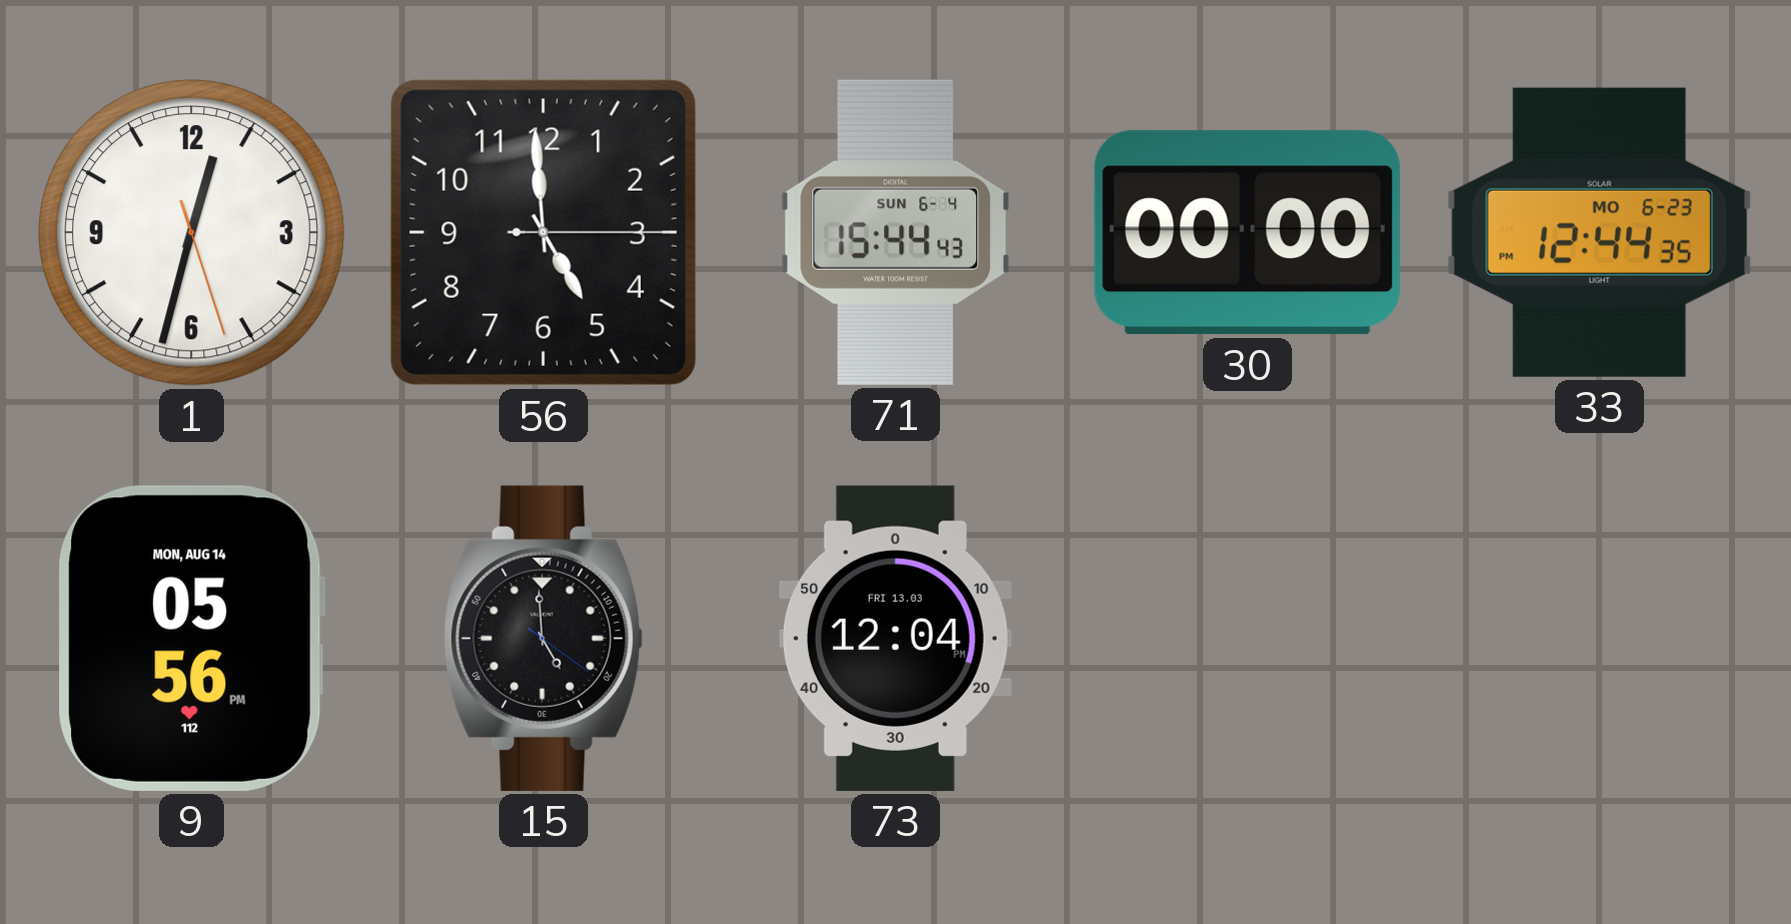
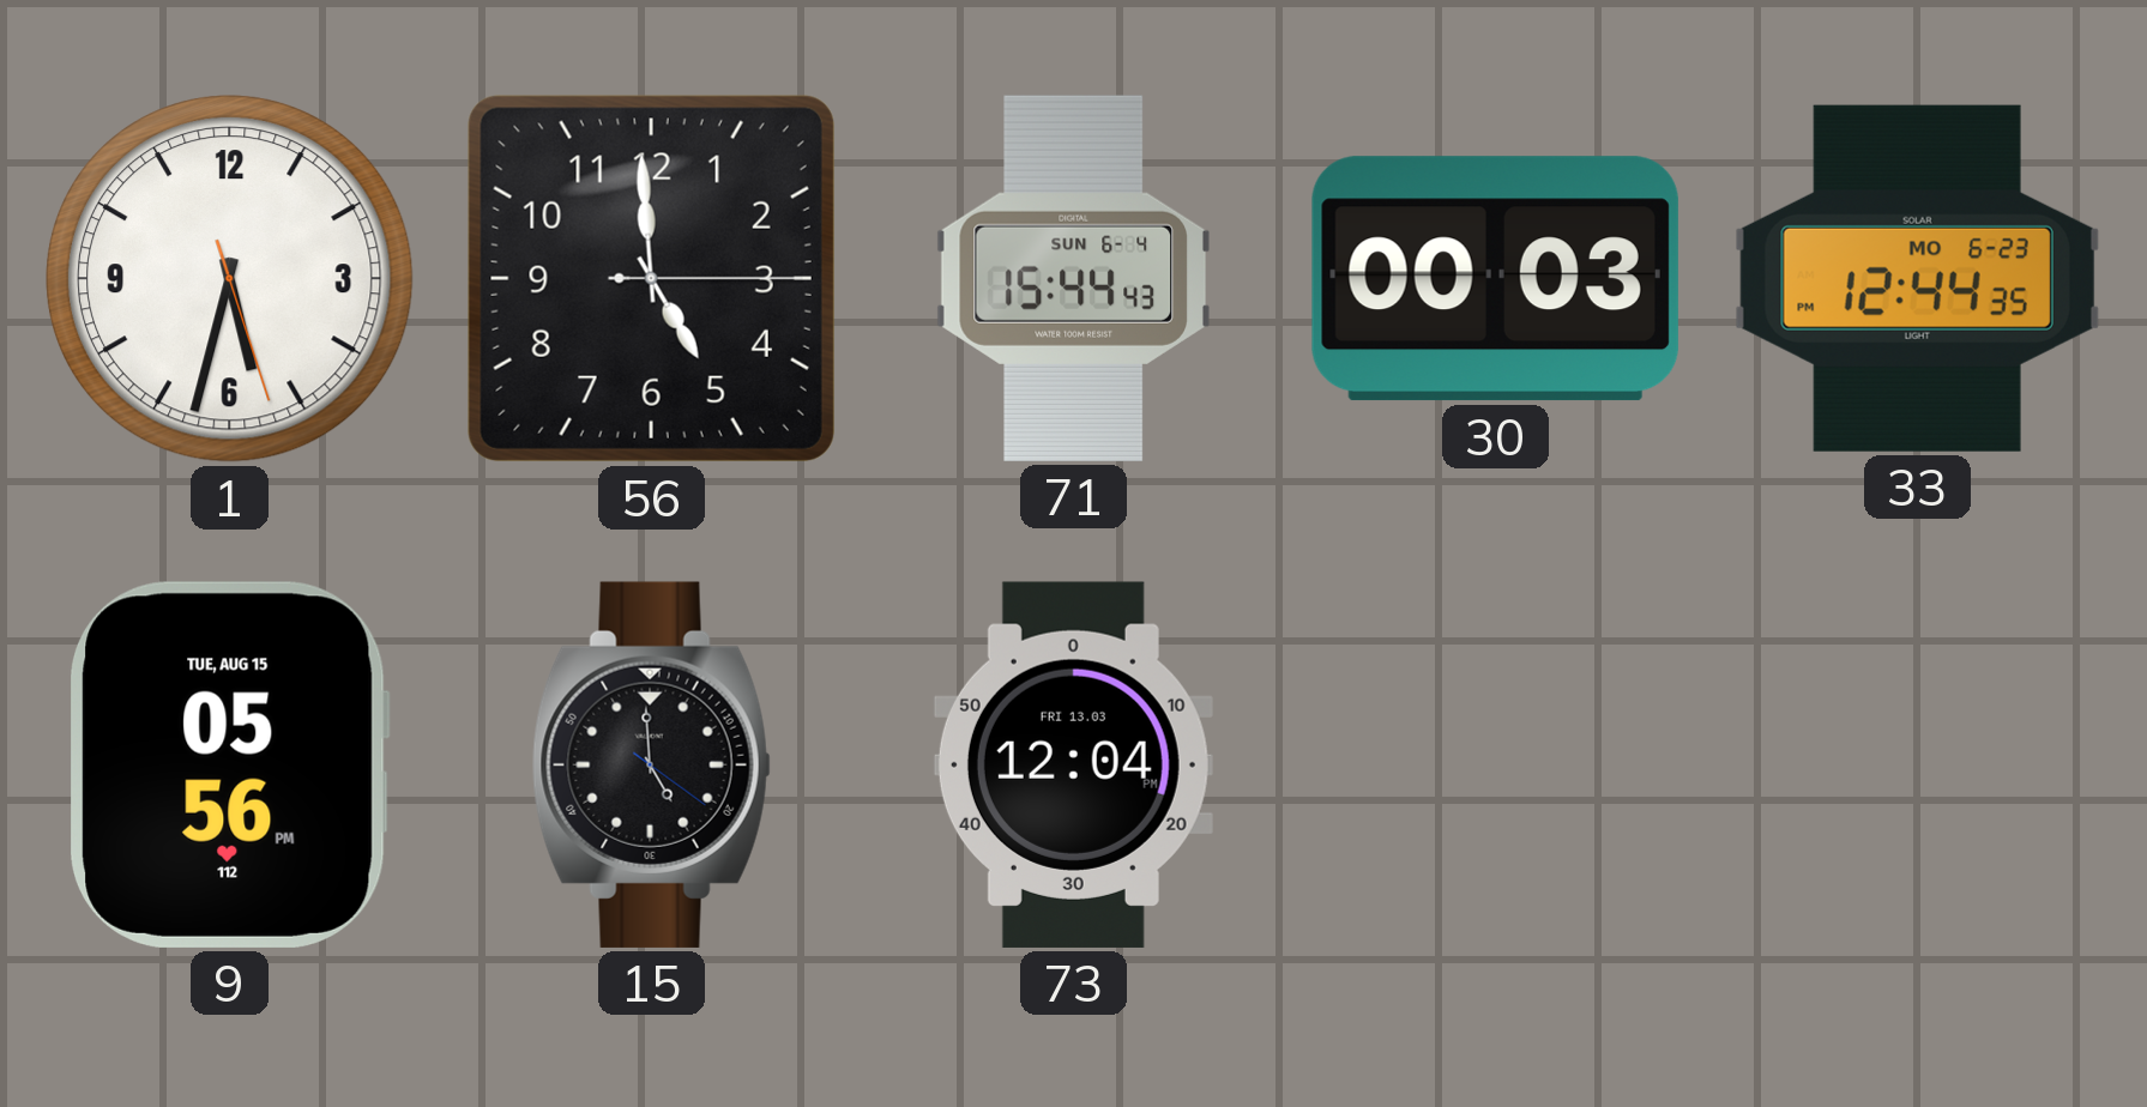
1: 12:32 -> 5:32
30: 00:00 -> 00:03
9 date: MON, AUG 14 -> TUE, AUG 15
